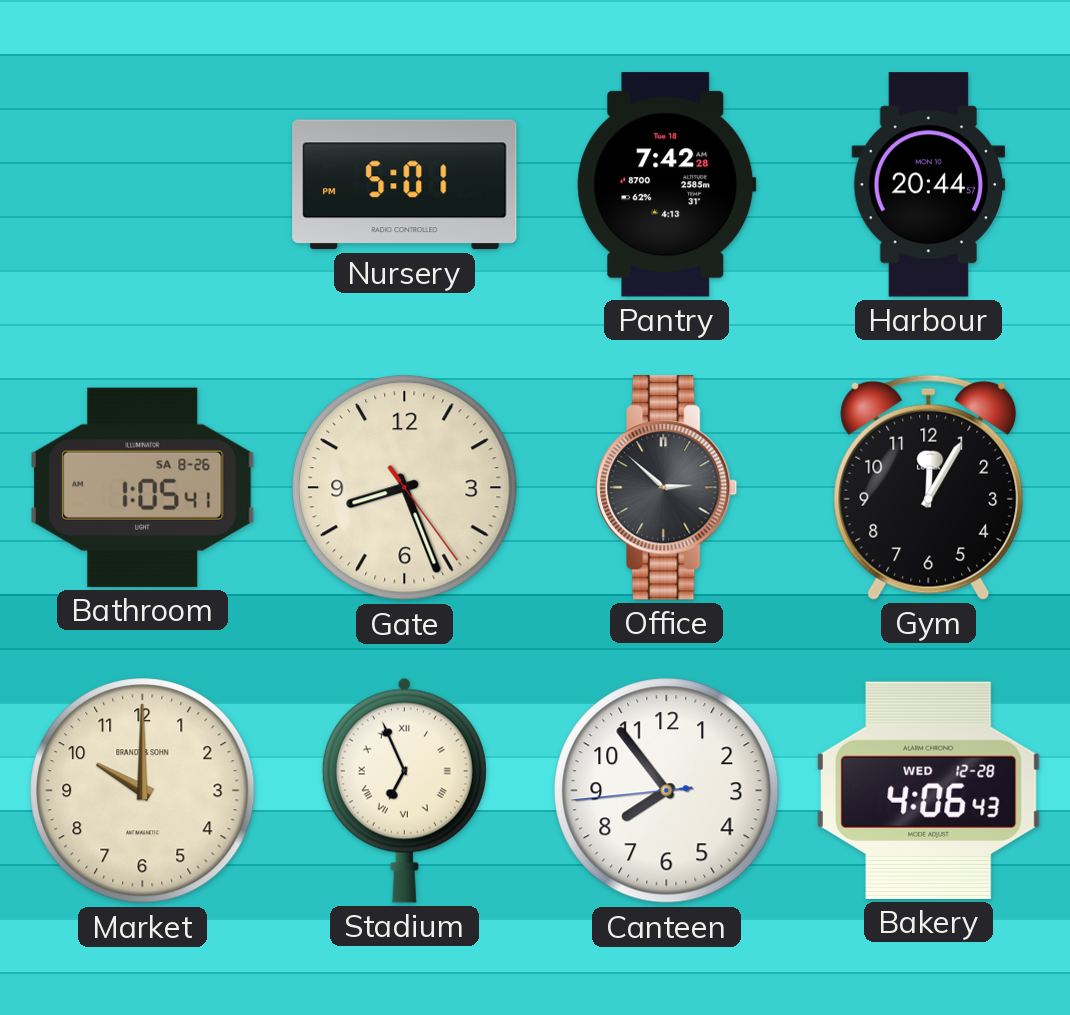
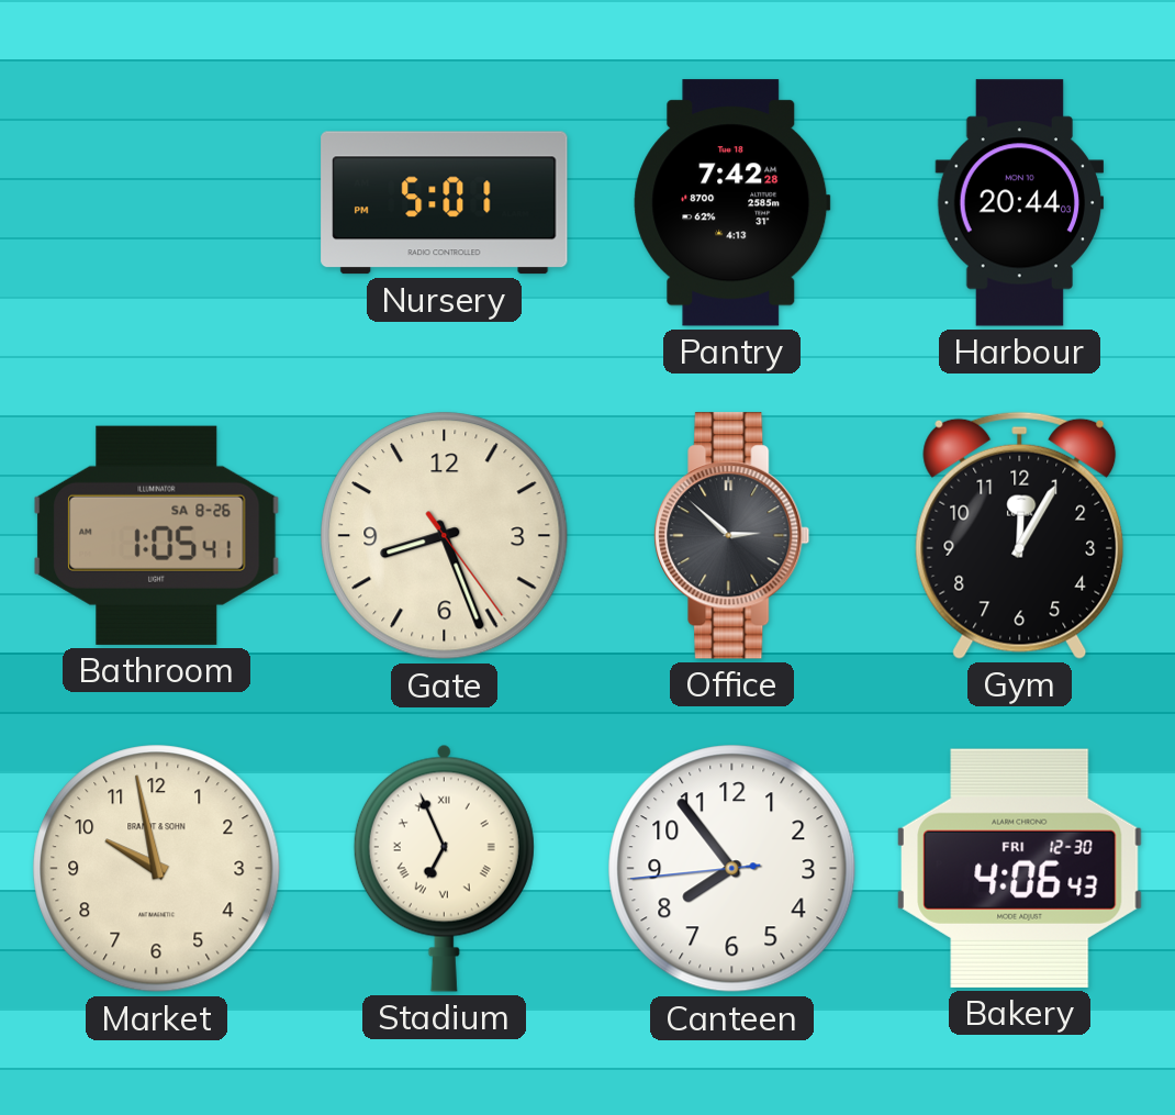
Harbour: 20:44:57 -> 20:44:03
Market: 10:00 -> 9:58
Bakery date: WED 12-28 -> FRI 12-30
